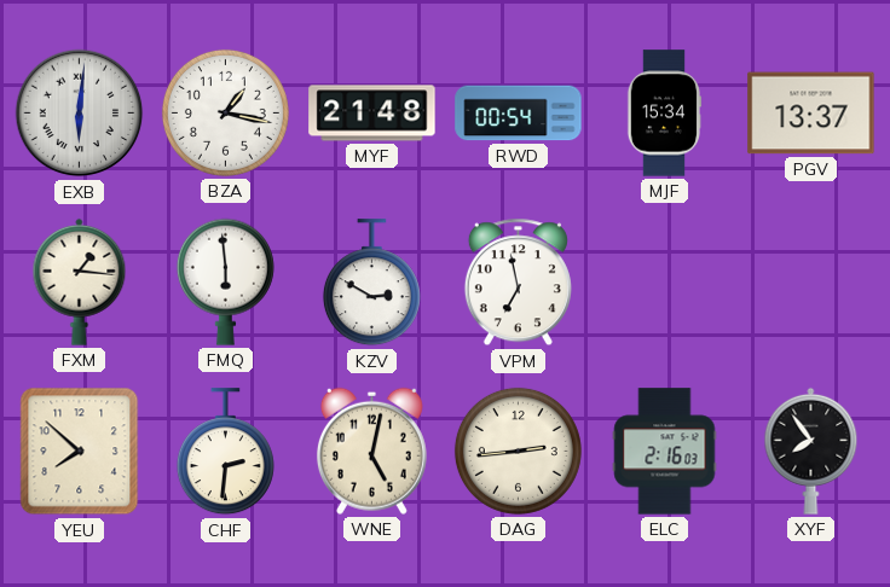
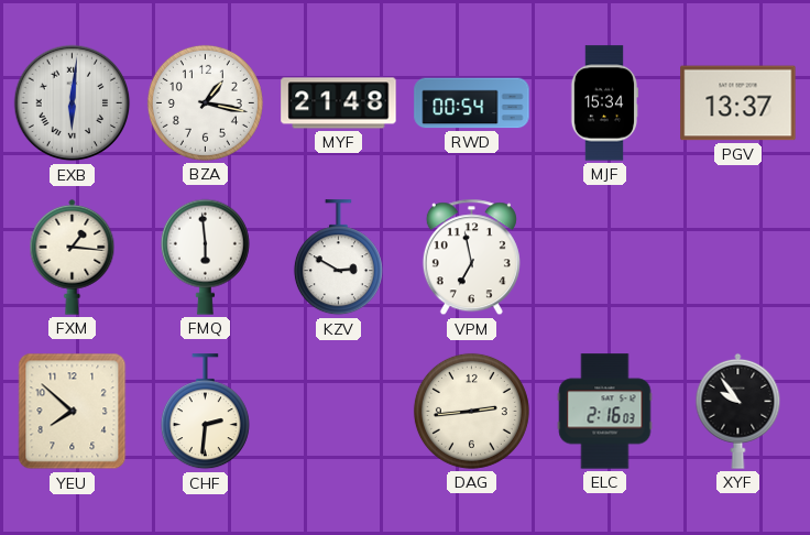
WNE: 5:02 -> none
XYF: 7:54 -> 9:54
